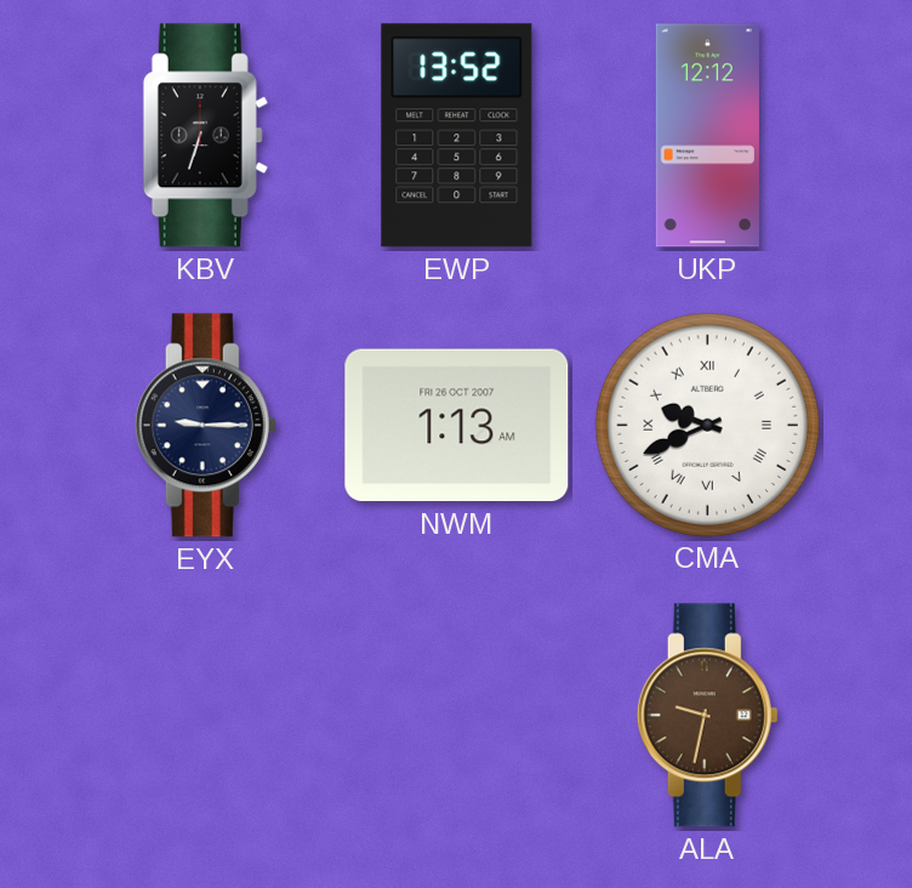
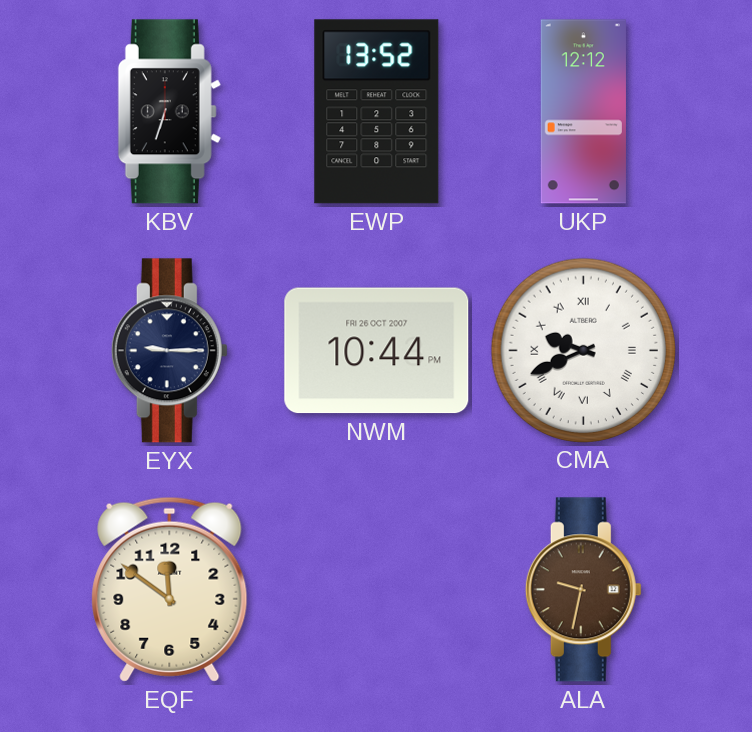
NWM: 1:13 -> 10:44
EQF: none -> 11:51
